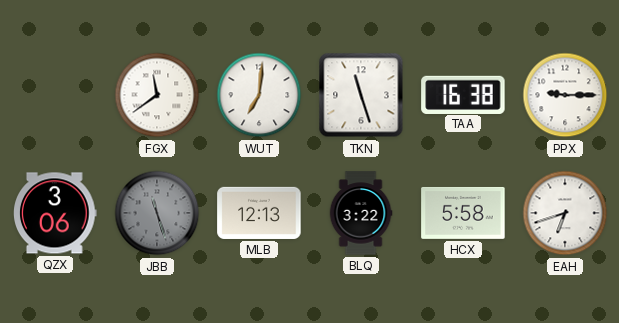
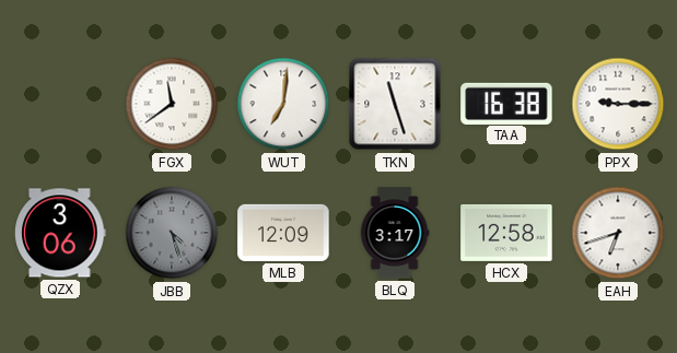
JBB: 11:27 -> 4:27
MLB: 12:13 -> 12:09
BLQ: 3:22 -> 3:17
HCX: 5:58 -> 12:58
